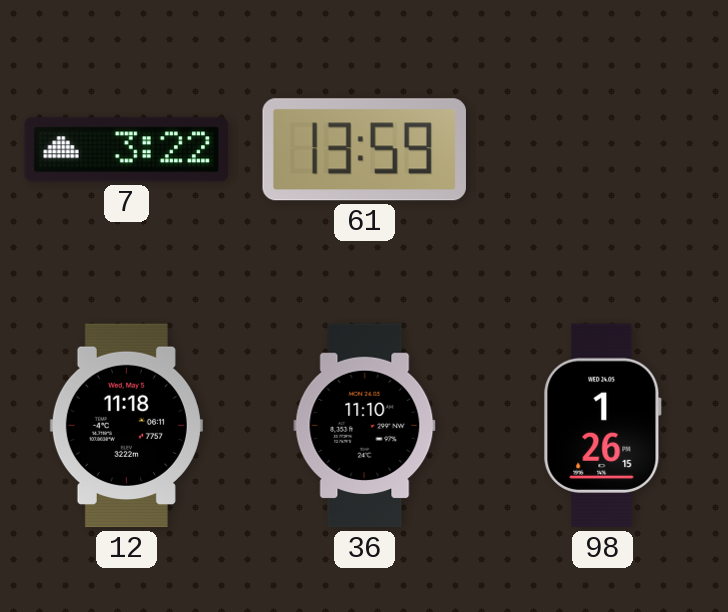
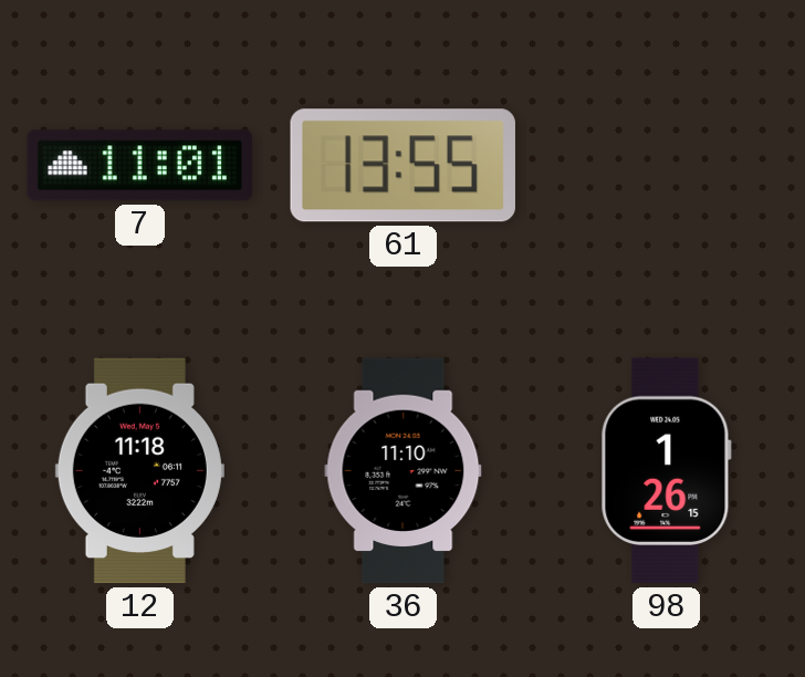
7: 3:22 -> 11:01
61: 13:59 -> 13:55
